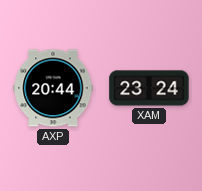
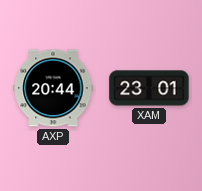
XAM: 23:24 -> 23:01
